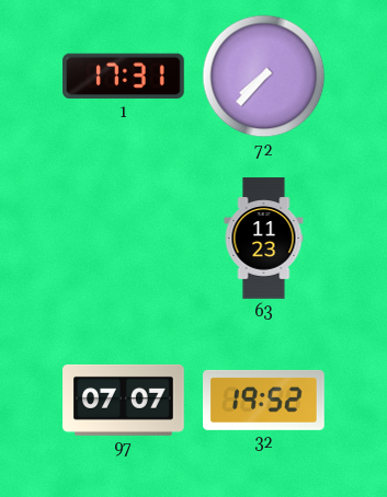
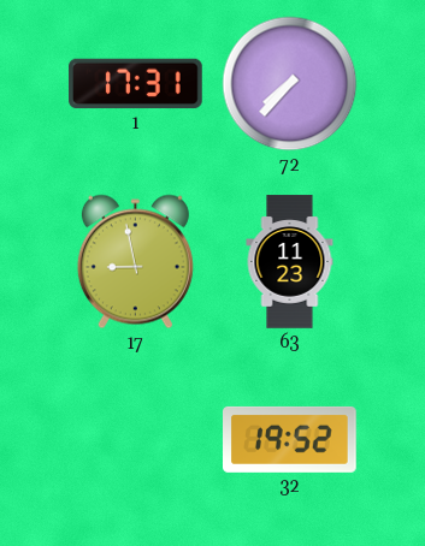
17: none -> 8:58
97: 07:07 -> none
